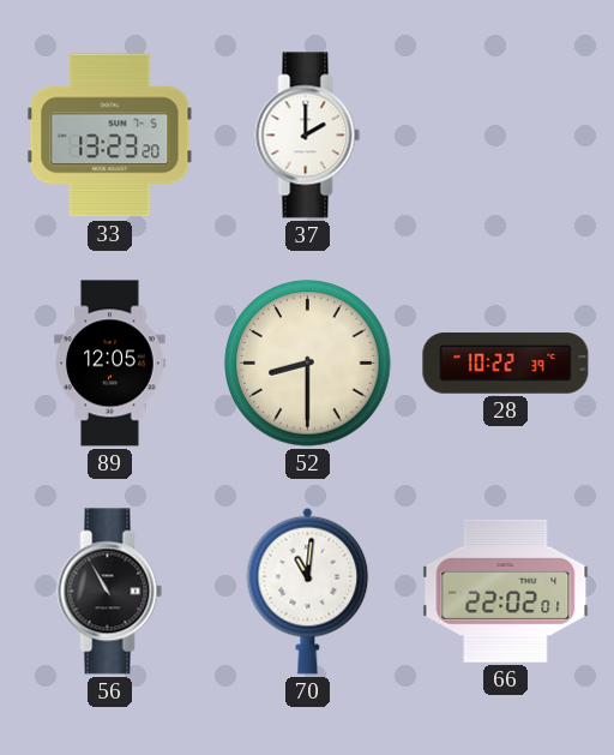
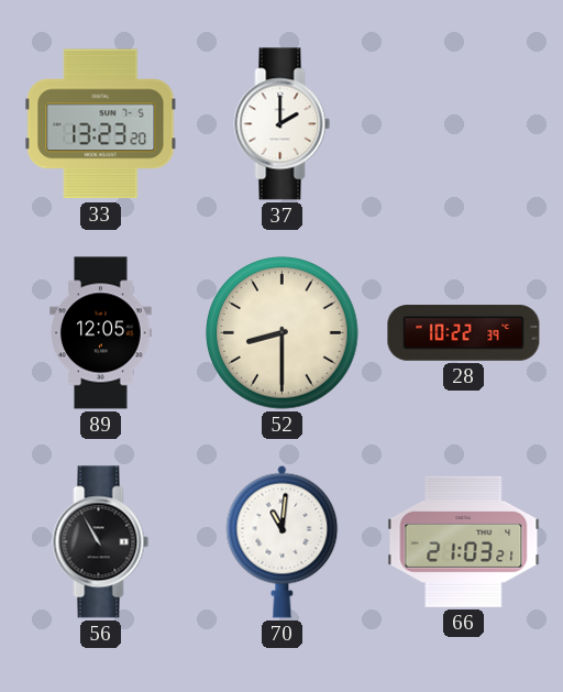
66: 22:02 -> 21:03
